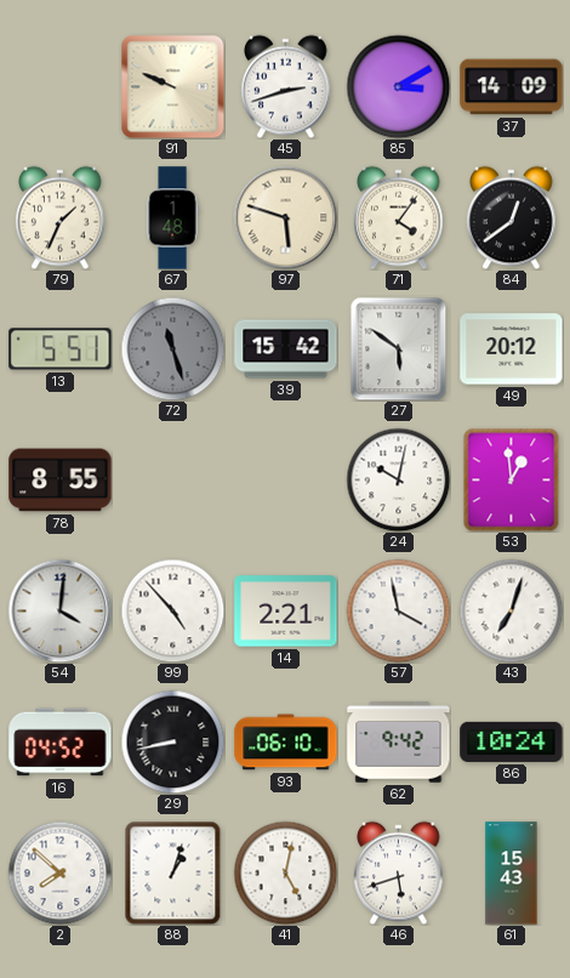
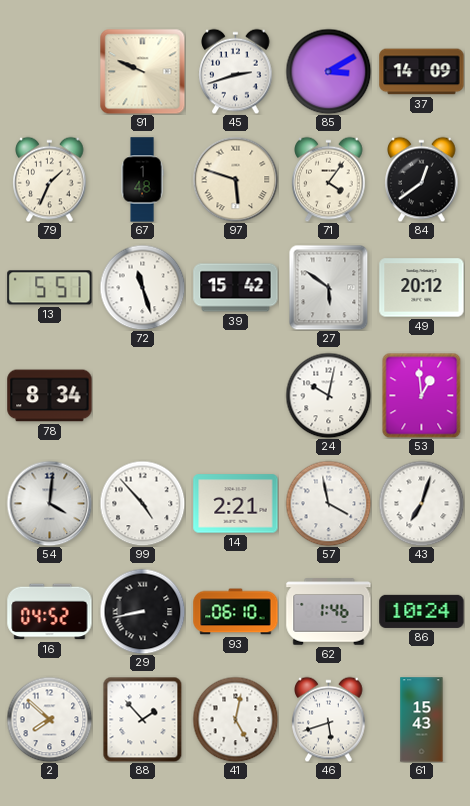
72 dial: grey -> white
78: 8:55 -> 8:34
62: 9:42 -> 1:46
88: 1:03 -> 1:53
